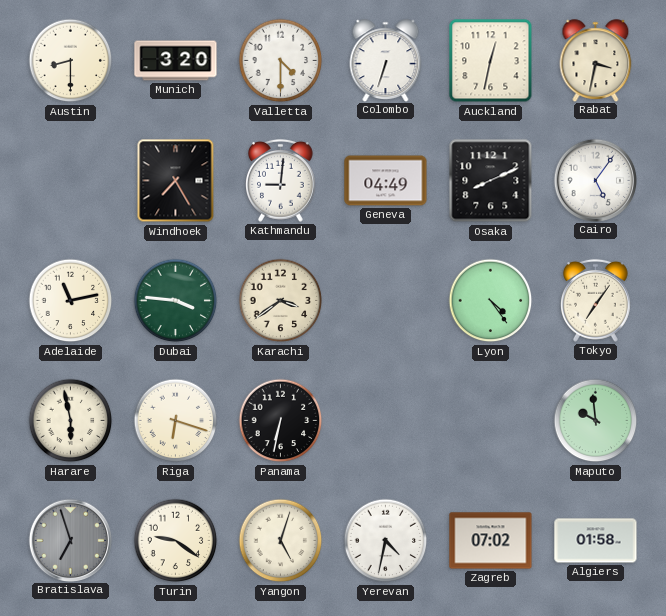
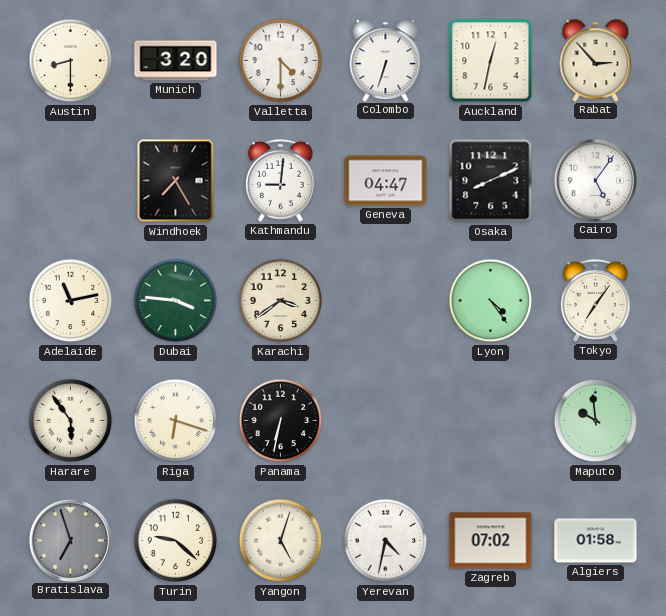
Rabat: 3:32 -> 2:53
Geneva: 04:49 -> 04:47
Harare: 5:58 -> 5:54
Turin: 9:21 -> 9:22
